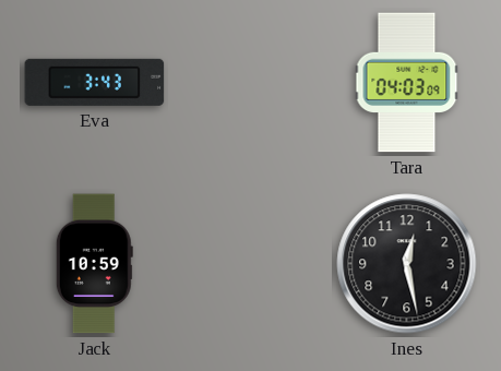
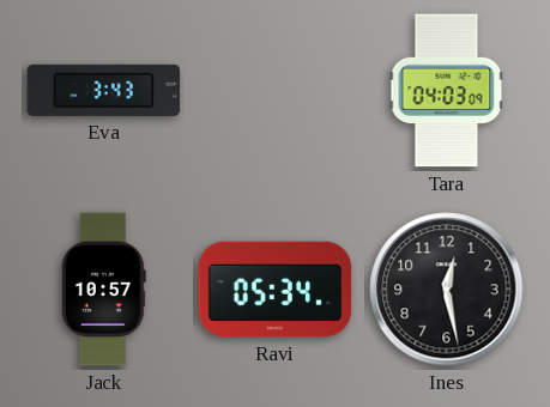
Jack: 10:59 -> 10:57
Ravi: none -> 05:34
